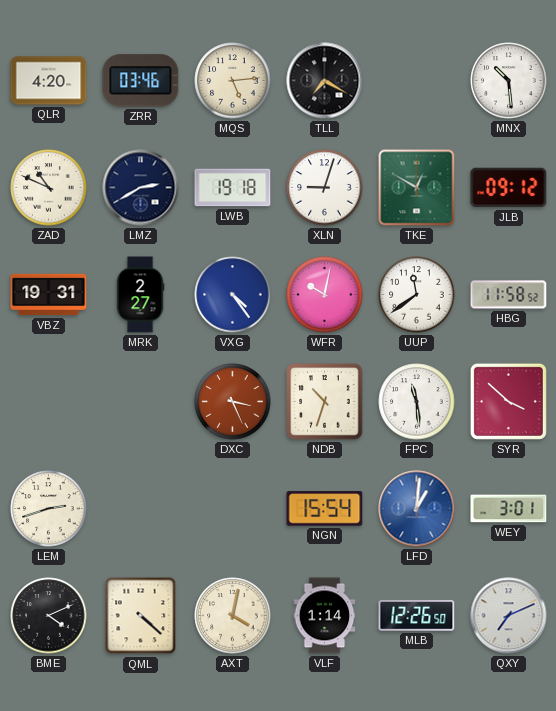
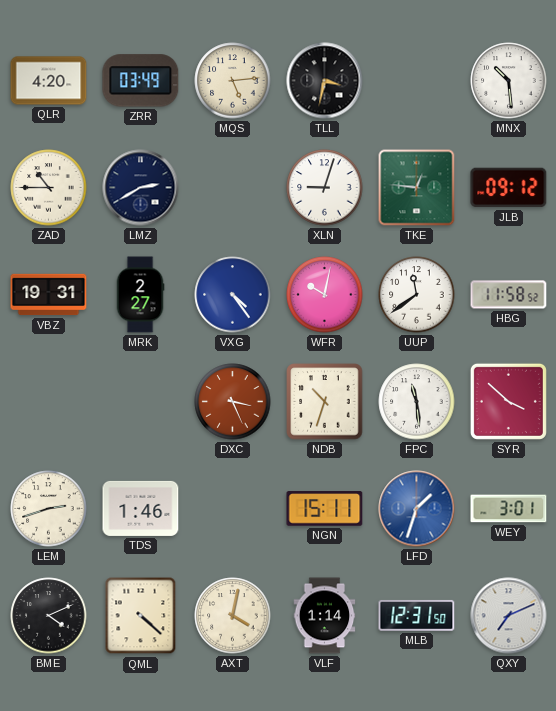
ZRR: 03:46 -> 03:49
TLL: 7:20 -> 3:32
ZAD: 10:49 -> 10:45
LWB: 19:18 -> none
TKE: 12:50 -> 12:46
TDS: none -> 1:46
NGN: 15:54 -> 15:11
LFD: 1:01 -> 1:33
MLB: 12:26 -> 12:31
